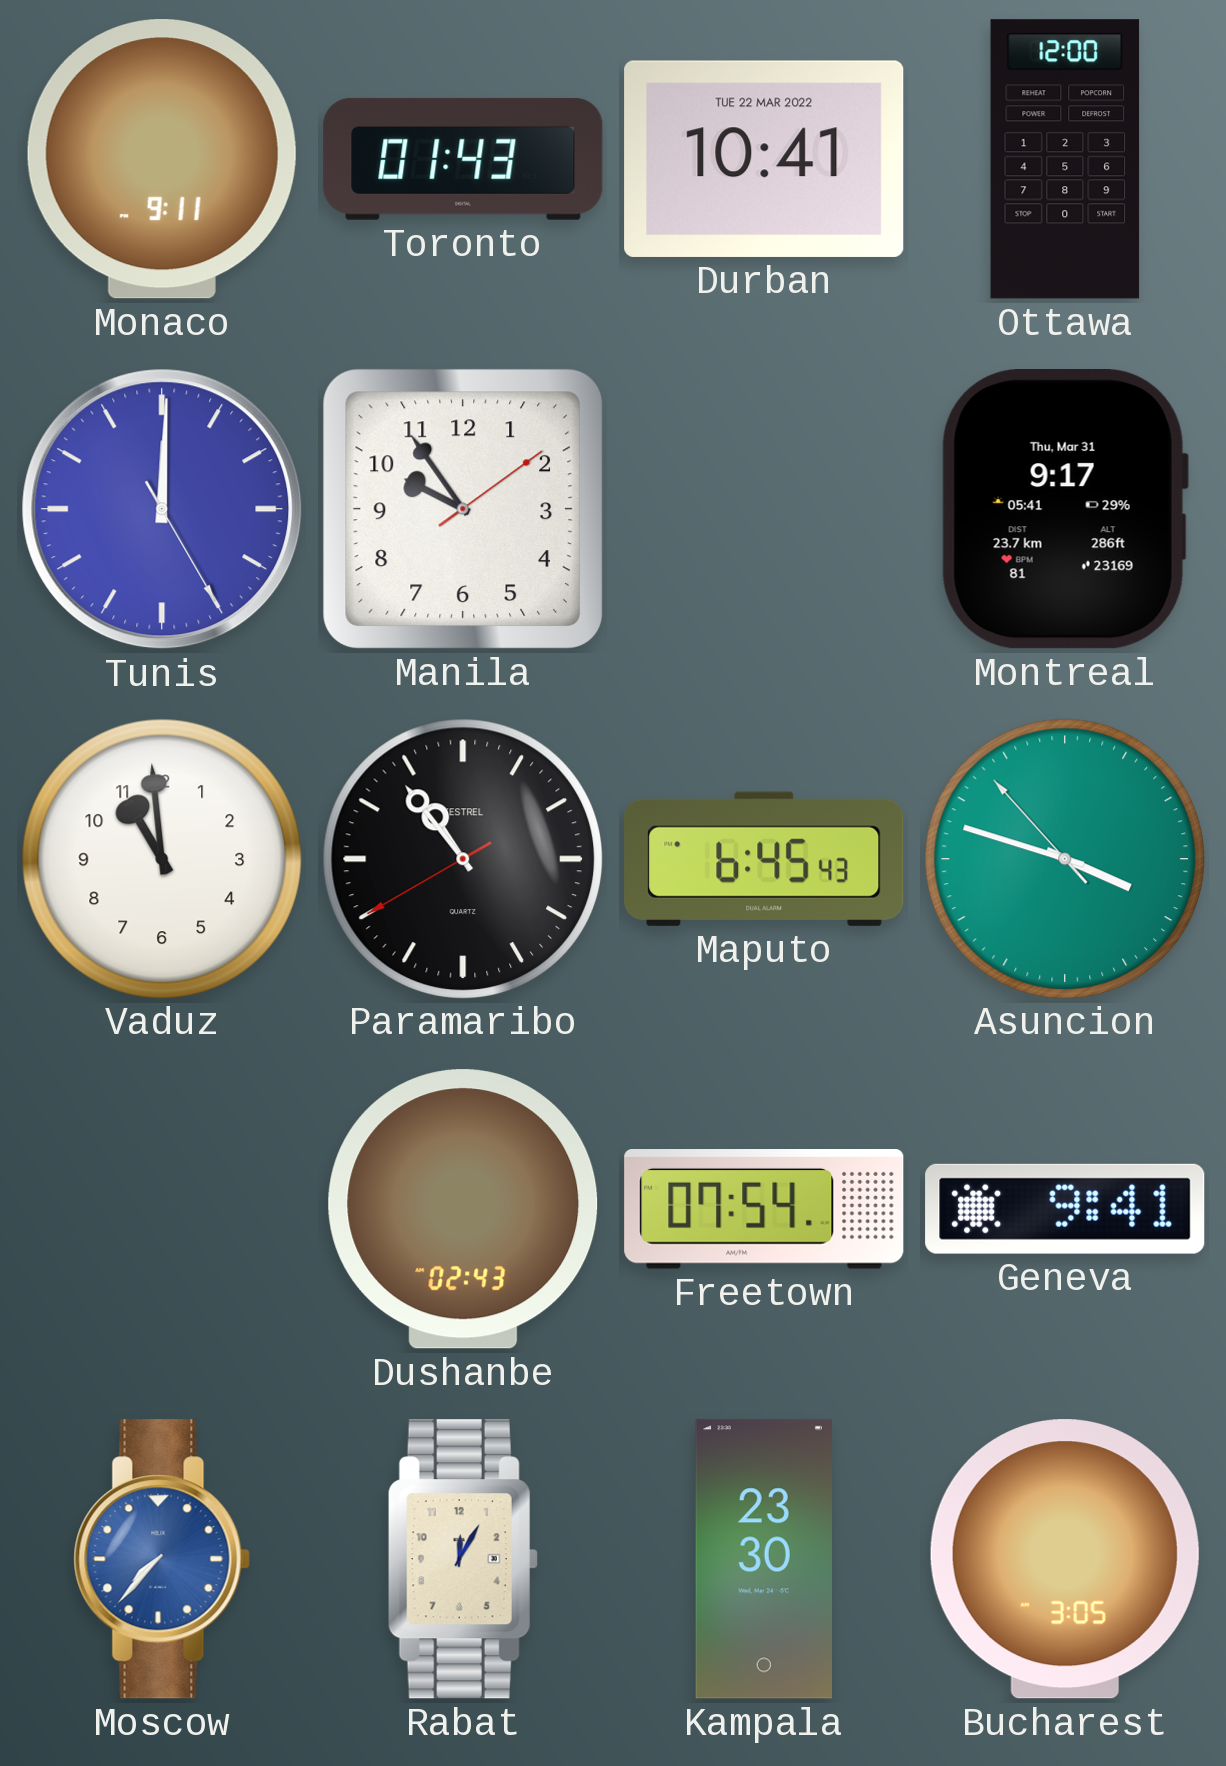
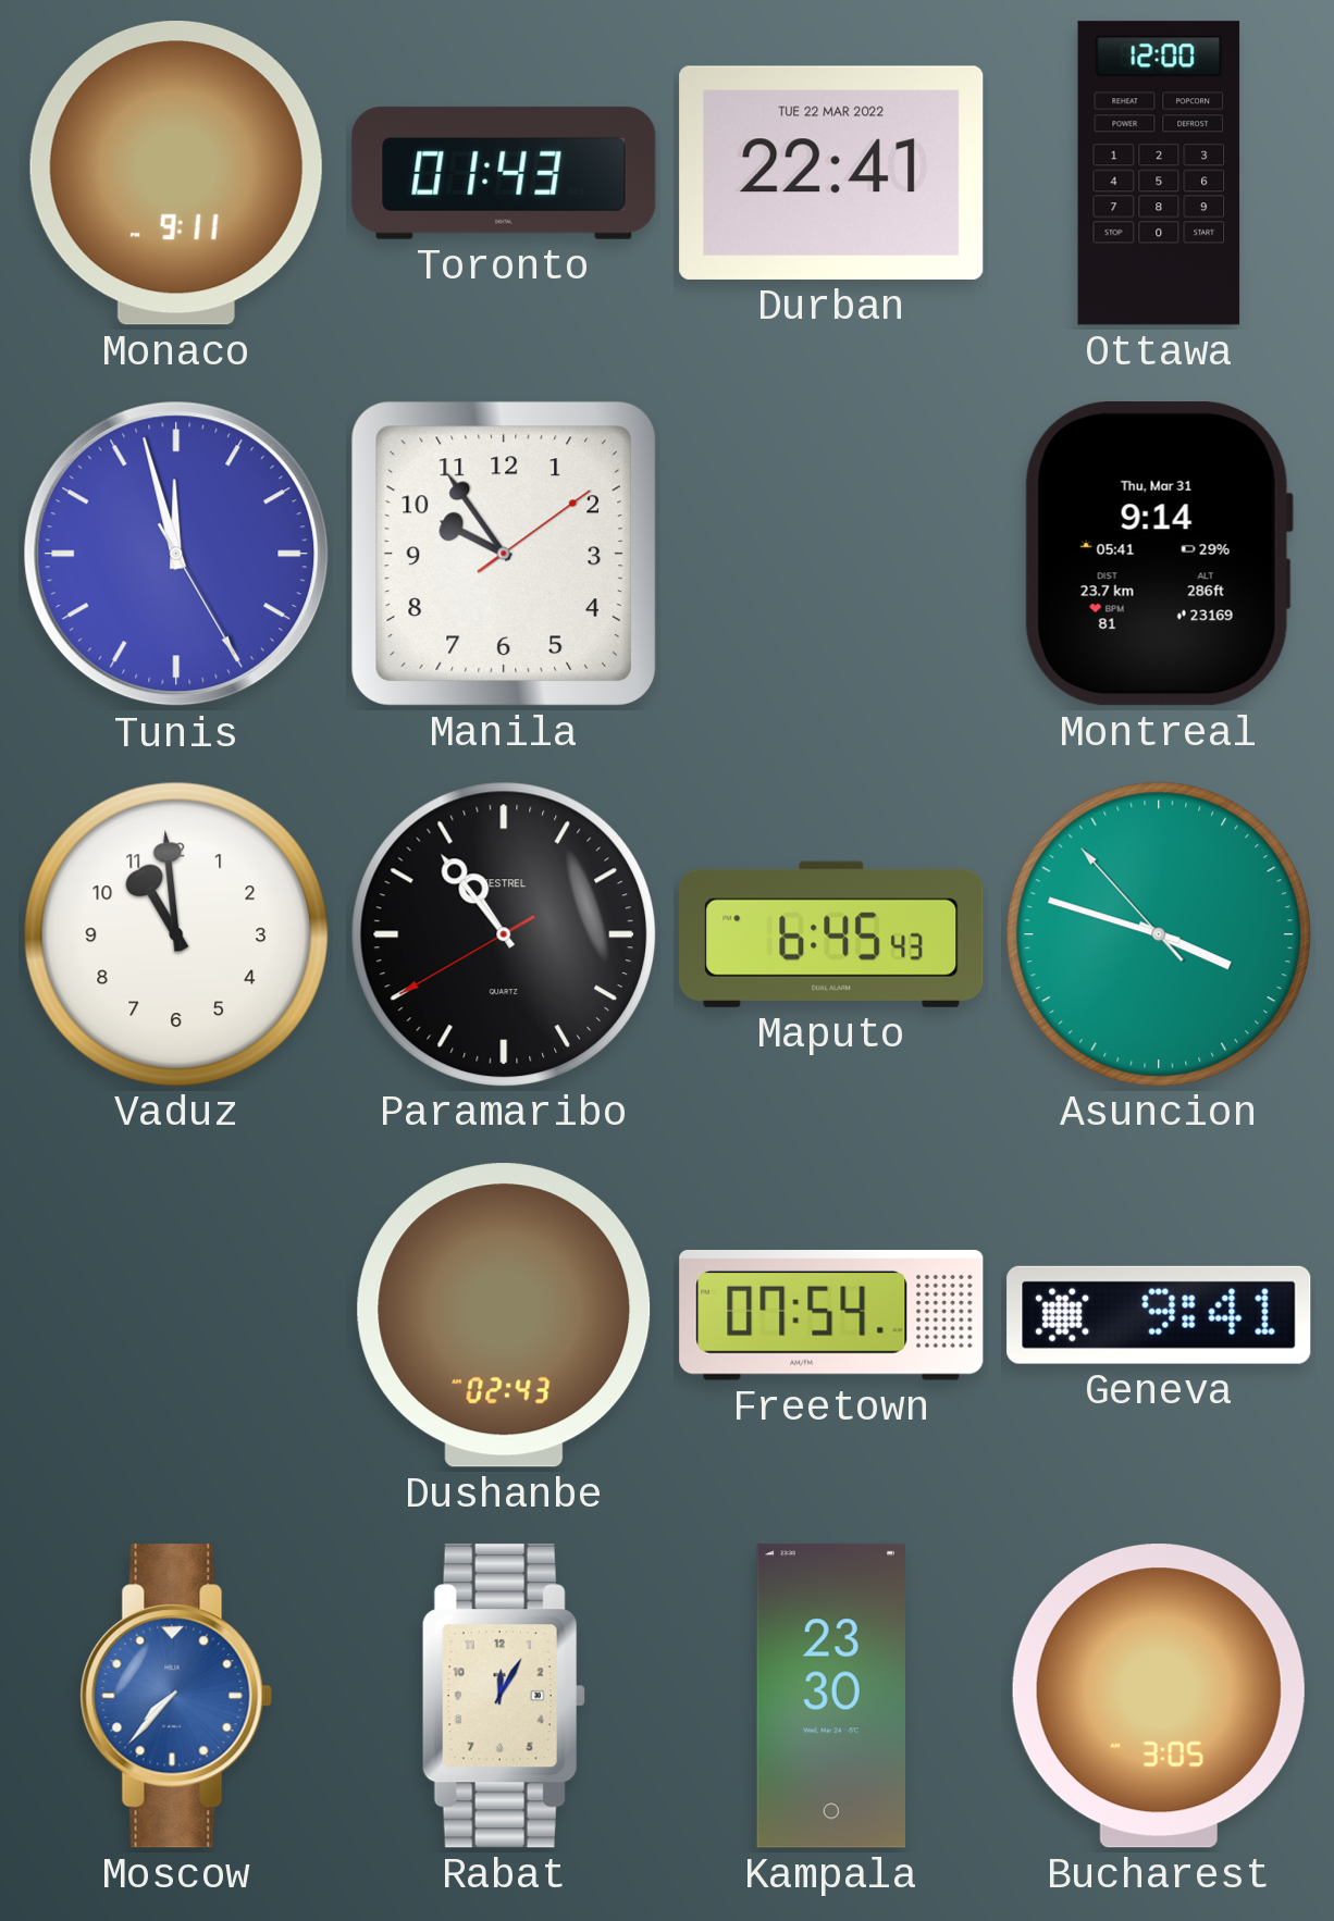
Durban: 10:41 -> 22:41
Tunis: 12:00 -> 11:57
Montreal: 9:17 -> 9:14
